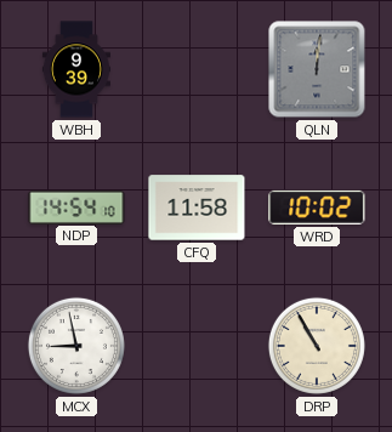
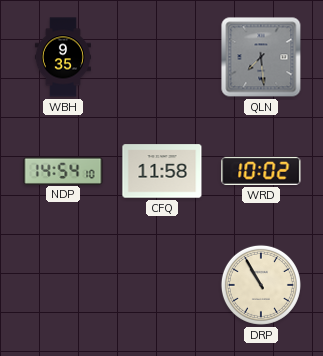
WBH: 9:39 -> 9:35
QLN: 12:01 -> 7:29
MCX: 8:58 -> none
